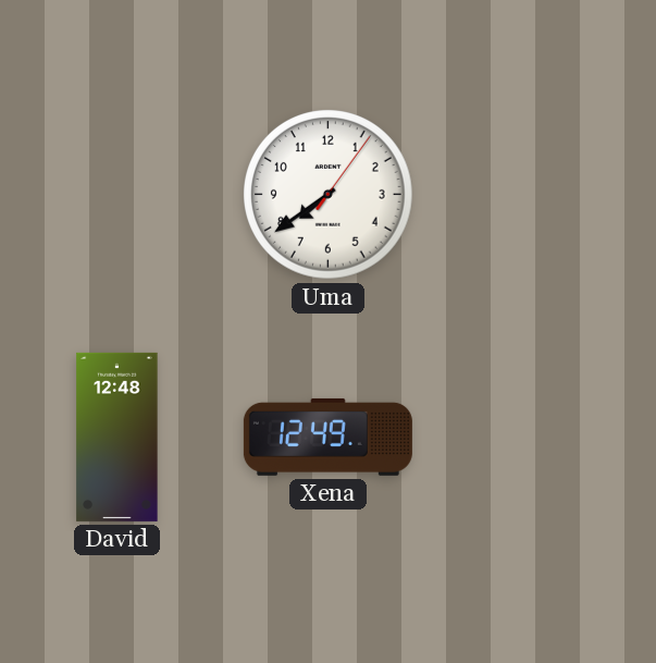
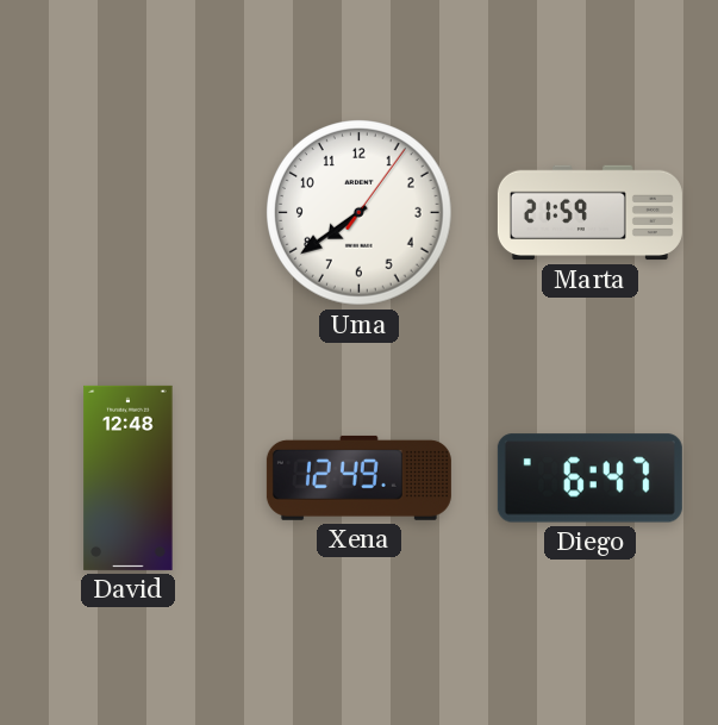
Marta: none -> 21:59
Diego: none -> 6:47
